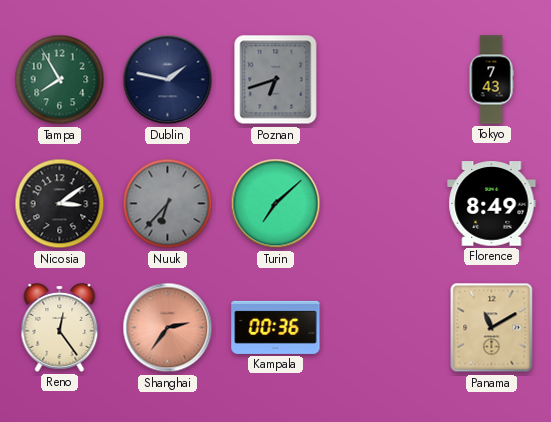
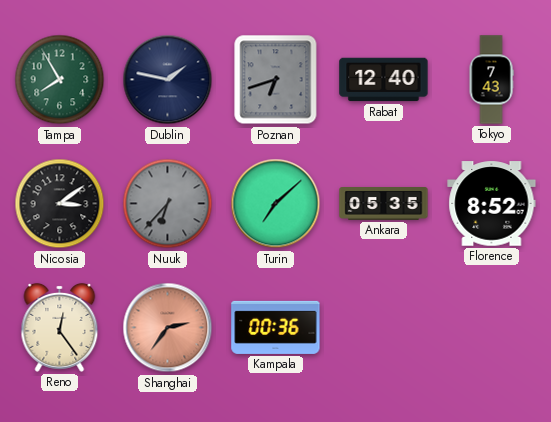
Rabat: none -> 12:40
Ankara: none -> 05:35
Florence: 8:49 -> 8:52
Panama: 11:10 -> none
